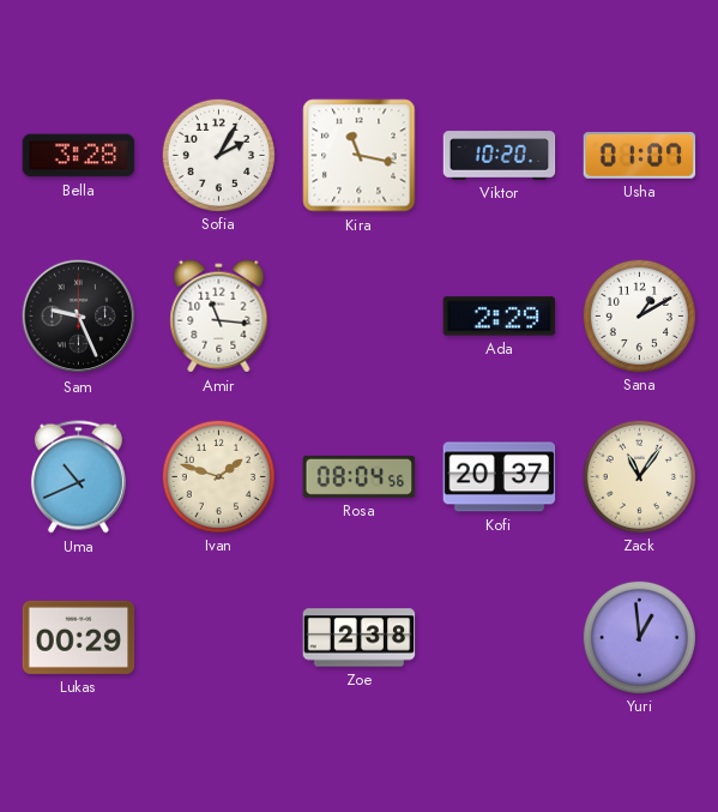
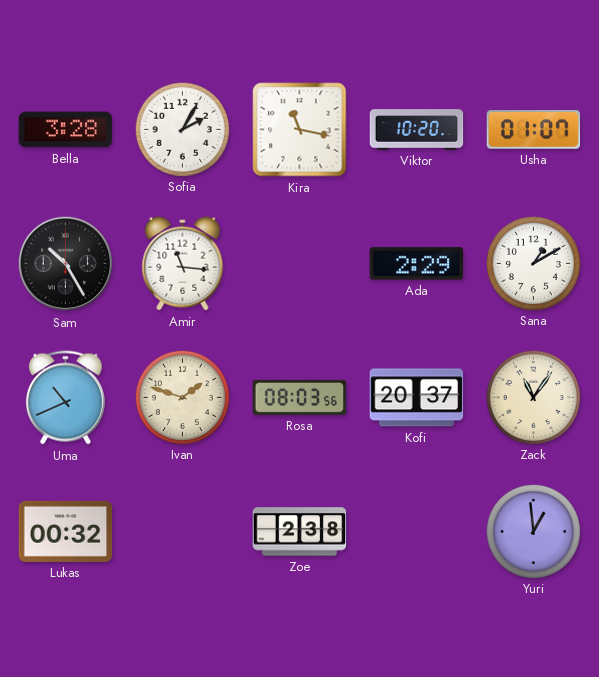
Sam: 9:26 -> 10:25
Rosa: 08:04 -> 08:03
Lukas: 00:29 -> 00:32
